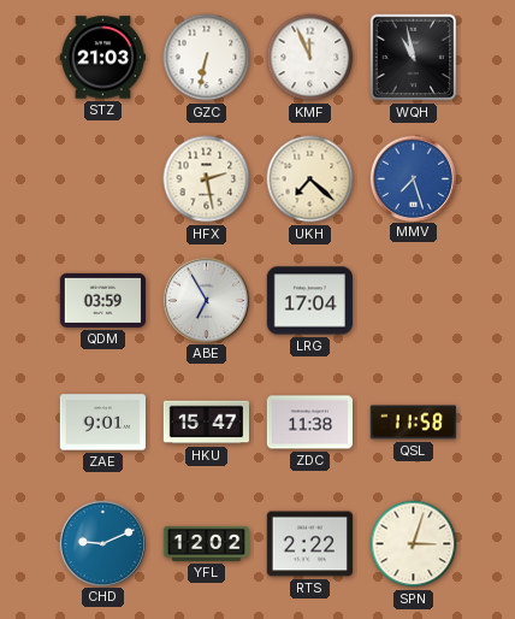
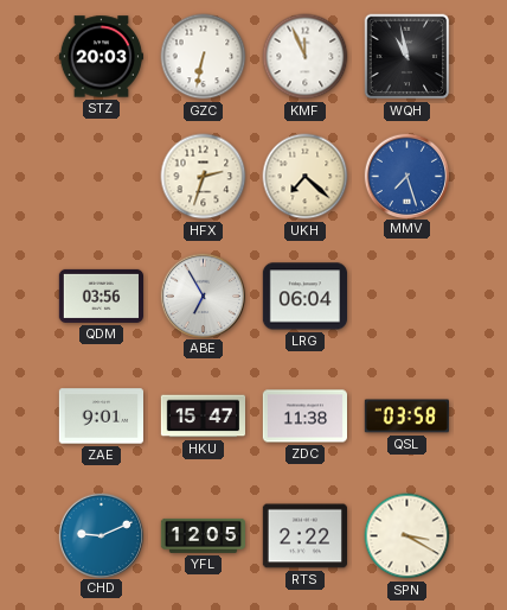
STZ: 21:03 -> 20:03
HFX: 2:28 -> 2:33
QDM: 03:59 -> 03:56
LRG: 17:04 -> 06:04
QSL: 11:58 -> 03:58
YFL: 12:02 -> 12:05
SPN: 3:03 -> 3:20
